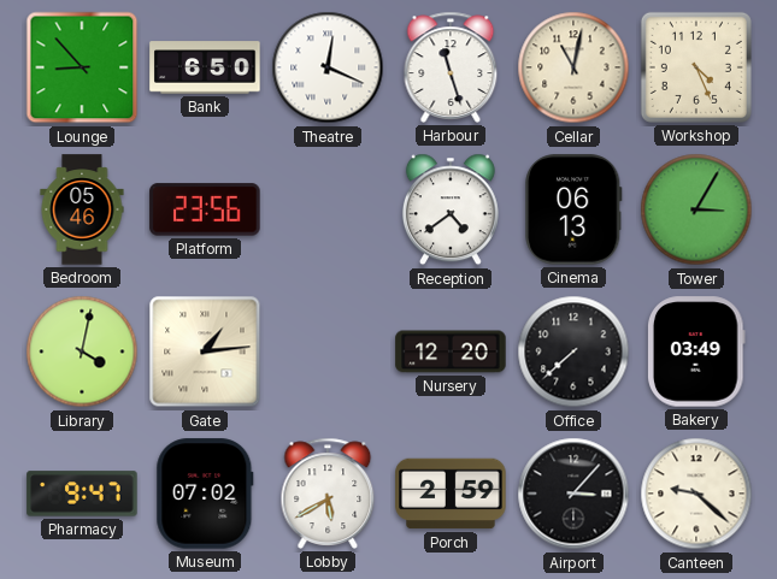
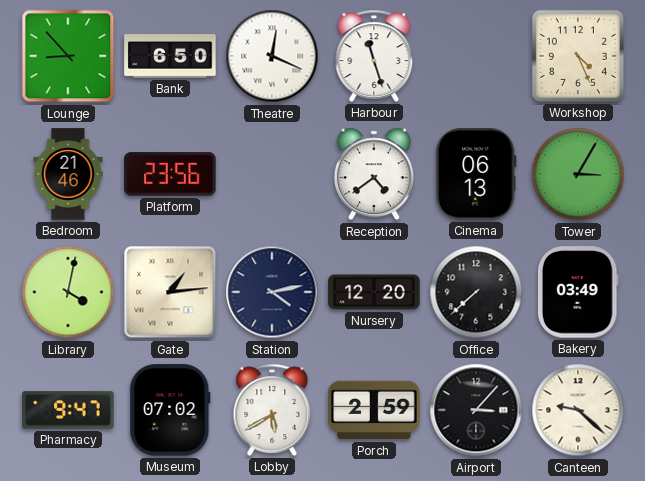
Cellar: 11:02 -> none
Bedroom: 05:46 -> 21:46
Station: none -> 4:13
